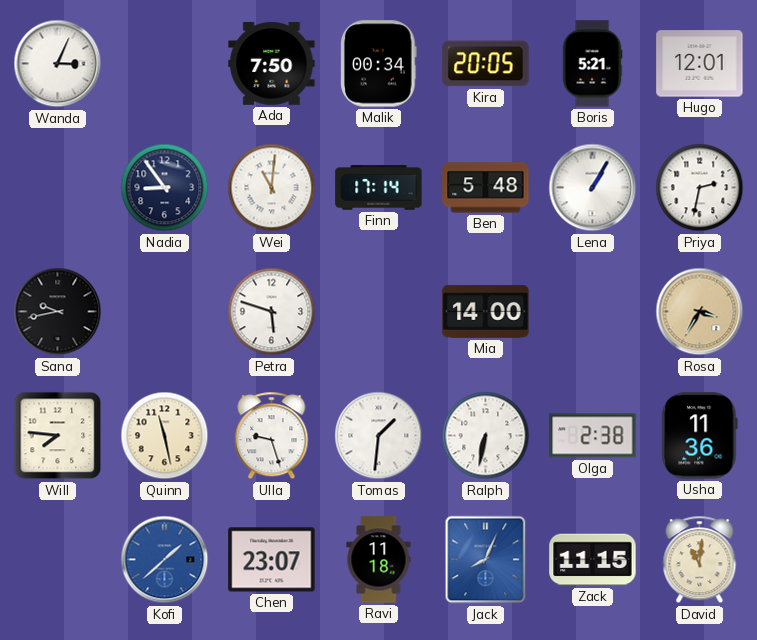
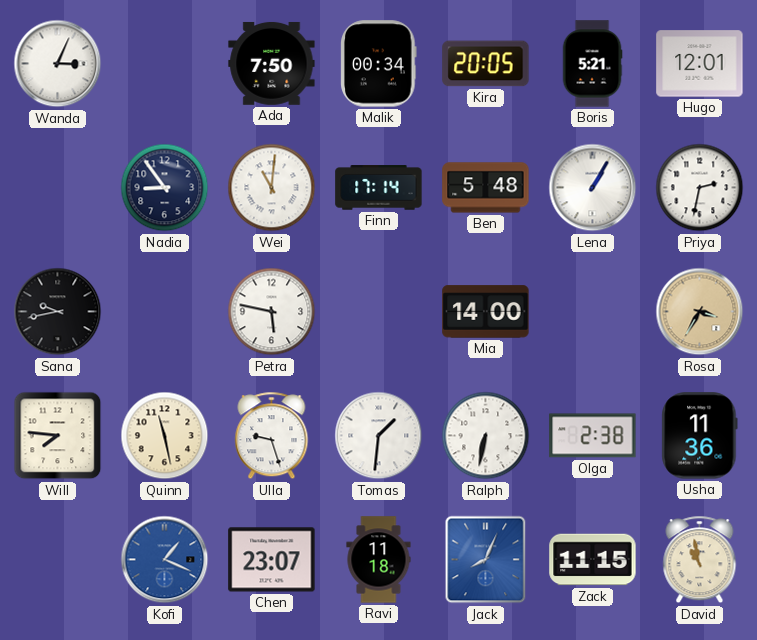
Petra: 5:48 -> 5:47
Kofi: 1:38 -> 1:19
David: 11:01 -> 10:58
